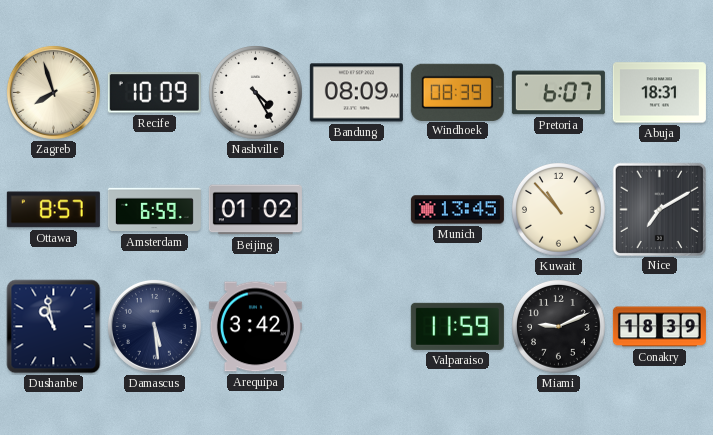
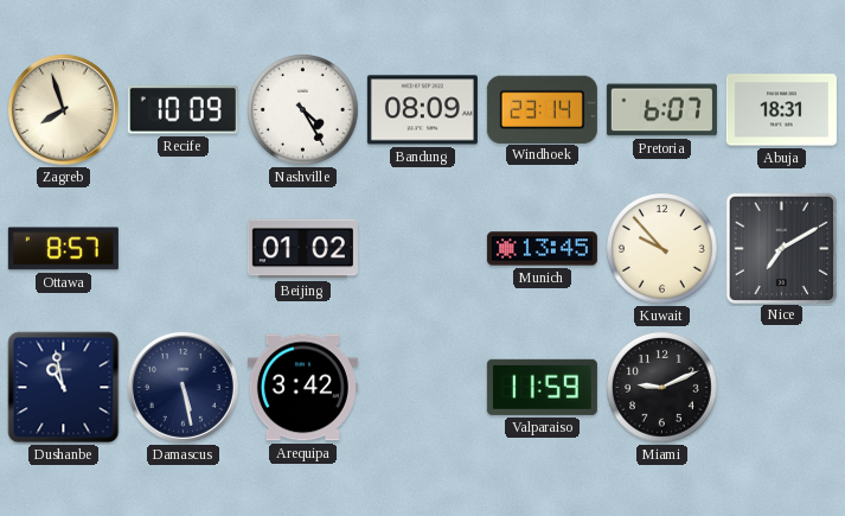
Windhoek: 08:39 -> 23:14
Amsterdam: 6:59 -> none
Kuwait: 10:53 -> 9:53
Damascus: 5:29 -> 5:28
Conakry: 18:39 -> none
